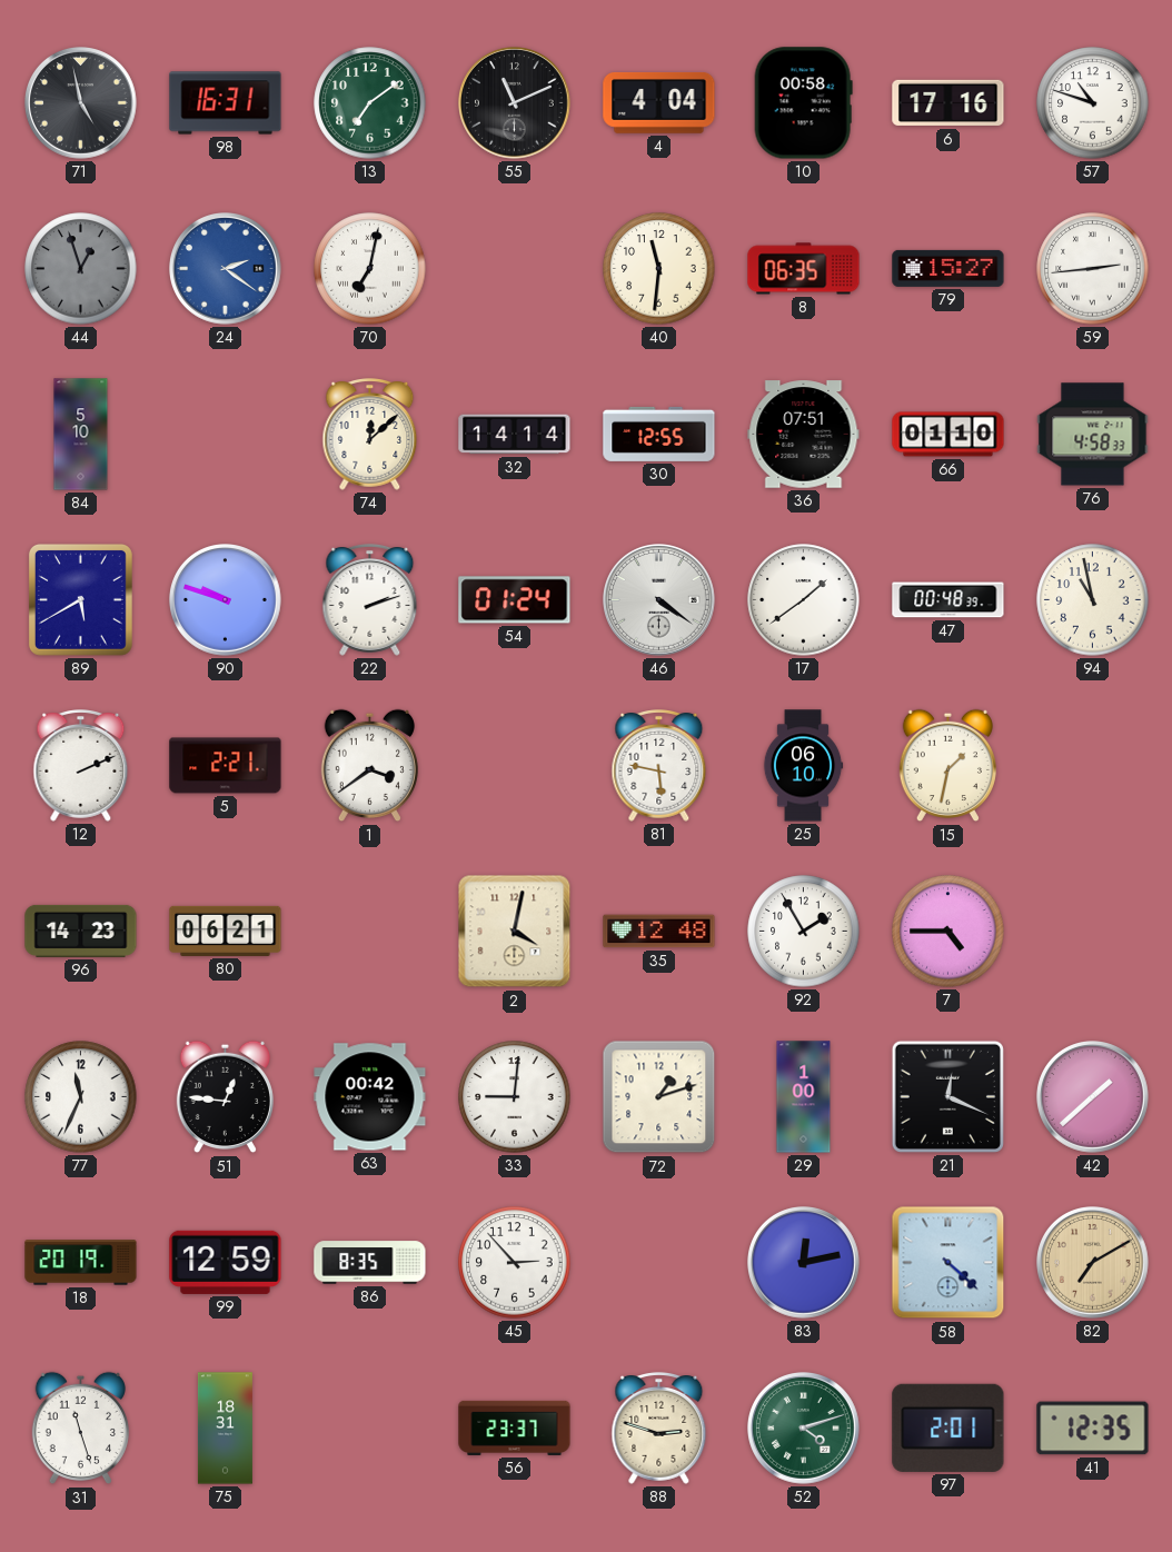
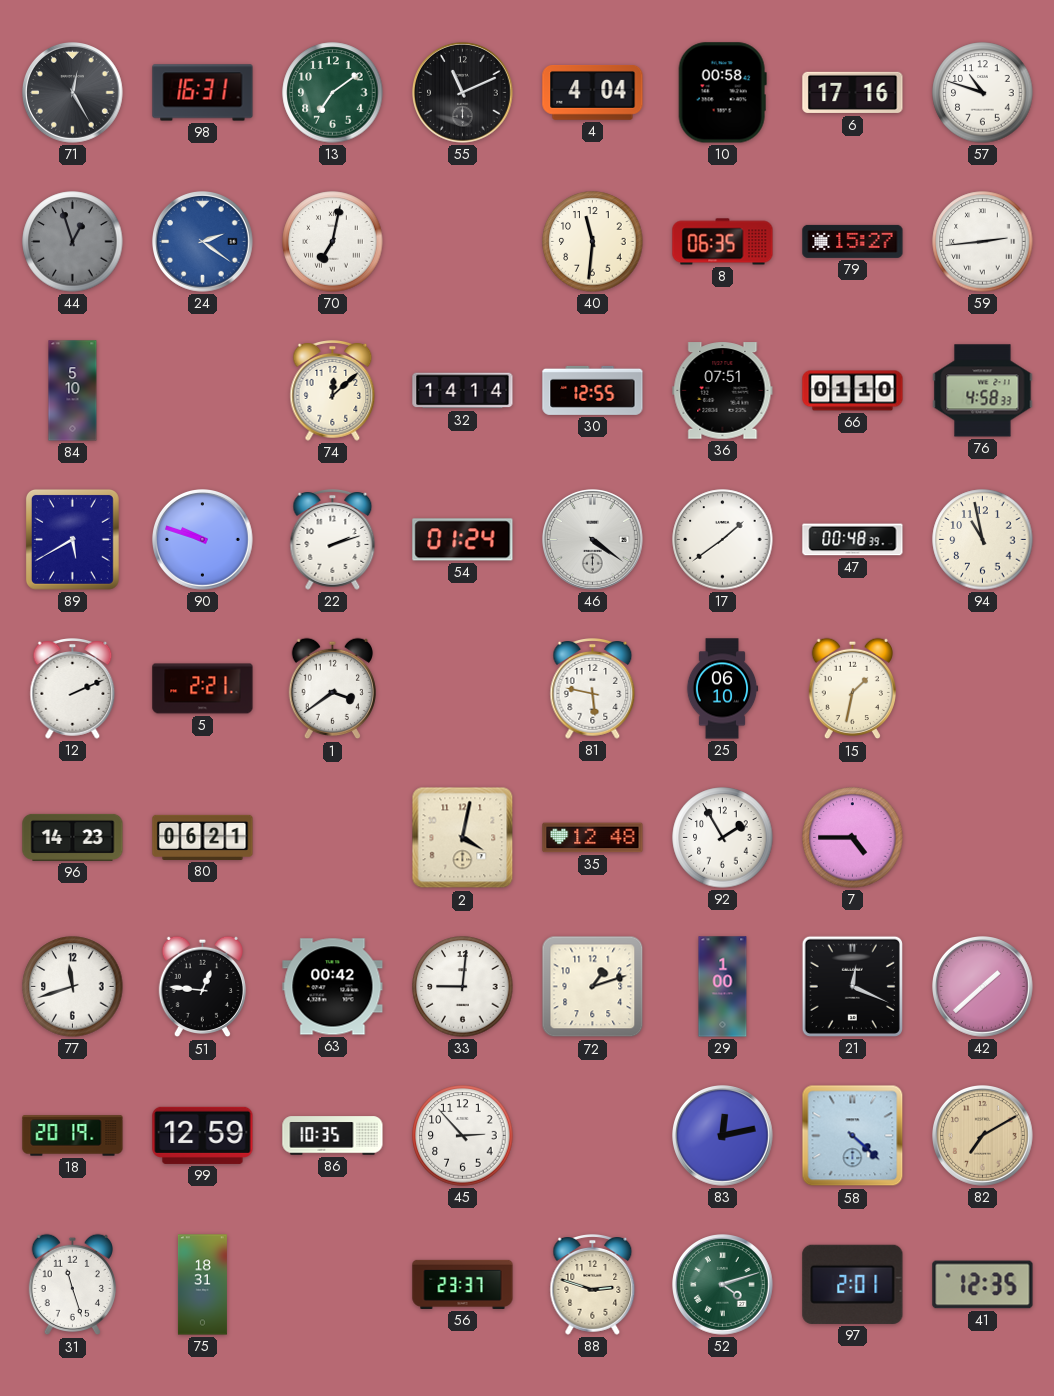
71: 4:58 -> 12:25
77: 11:34 -> 11:42
86: 8:35 -> 10:35
